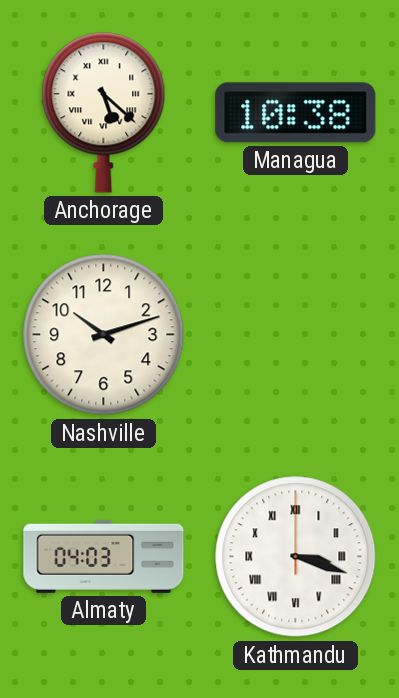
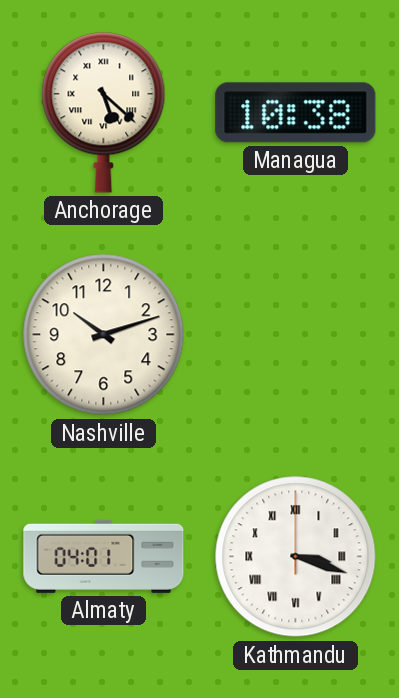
Almaty: 04:03 -> 04:01
